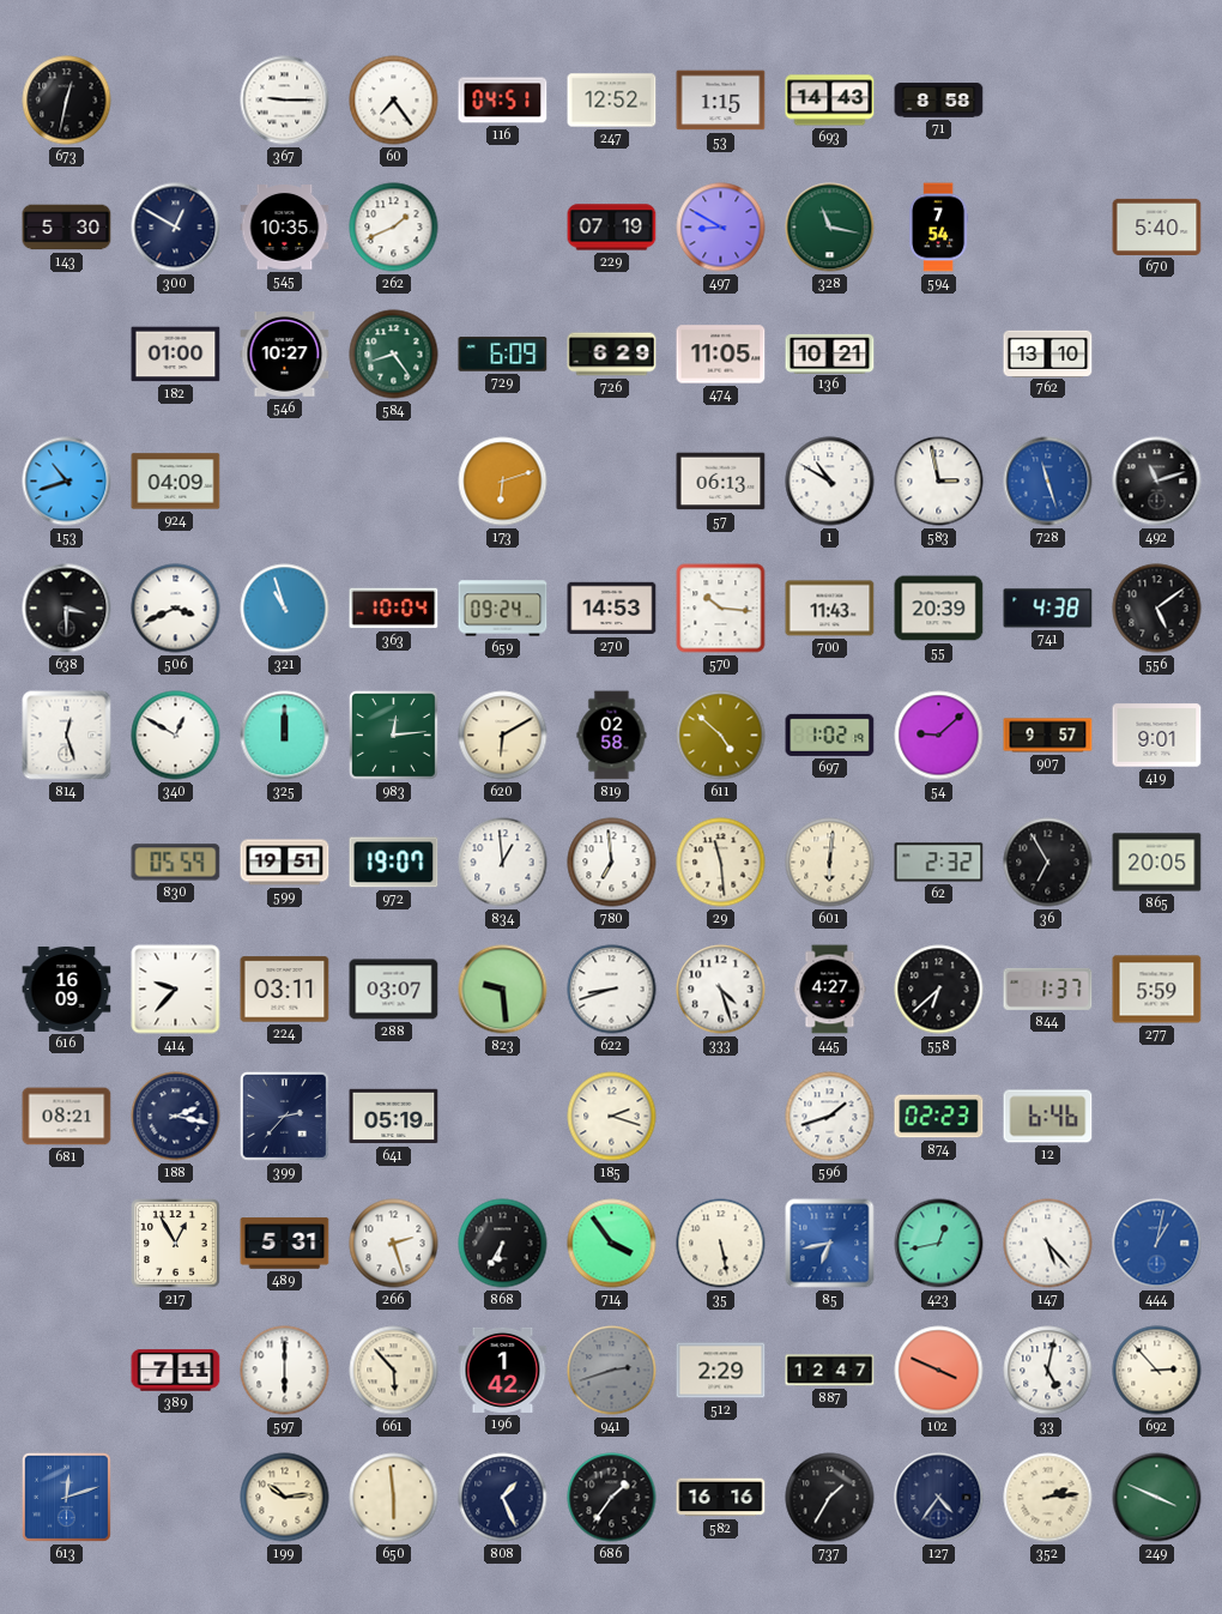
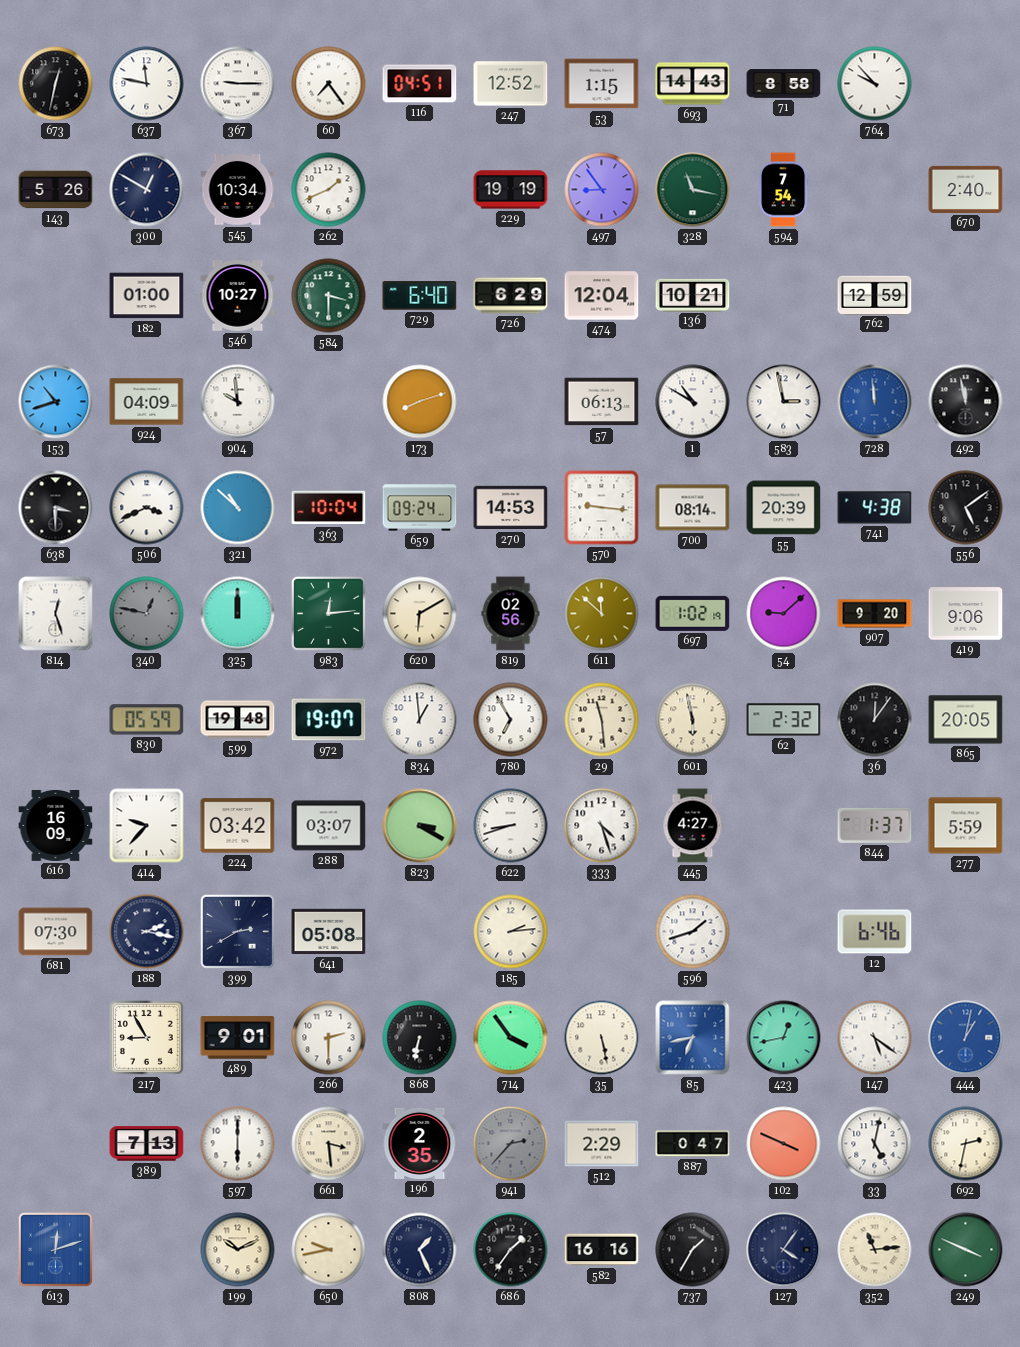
637: none -> 11:47
764: none -> 9:53
143: 5:30 -> 5:26
545: 10:35 -> 10:34
229: 07:19 -> 19:19
497: 8:50 -> 8:54
670: 5:40 -> 2:40
584: 8:24 -> 3:30
729: 6:09 -> 6:40
474: 11:05 -> 12:04
762: 13:10 -> 12:59
904: none -> 9:59
173: 6:12 -> 8:12
728: 11:27 -> 11:59
492: 11:12 -> 11:58
321: 10:57 -> 10:52
570: 10:16 -> 9:16
700: 11:43 -> 08:14
340: 12:50 -> 12:47
340 dial: white -> grey
819: 02:58 -> 02:56
611: 4:52 -> 11:52
907: 9:57 -> 9:20
419: 9:01 -> 9:06
599: 19:51 -> 19:48
780: 6:59 -> 6:55
601: 6:01 -> 5:58
36: 6:55 -> 12:06
224: 03:11 -> 03:42
823: 9:29 -> 3:20
558: 6:38 -> none
681: 08:21 -> 07:30
399: 2:37 -> 2:40
641: 05:19 -> 05:08
185: 2:18 -> 2:14
874: 02:23 -> none
217: 12:55 -> 8:55
489: 5:31 -> 9:01
266: 2:27 -> 2:30
868: 6:35 -> 6:32
147: 5:23 -> 5:21
389: 7:11 -> 7:13
661: 5:53 -> 3:29
196: 1:42 -> 2:35
941: 2:42 -> 2:37
887: 12:47 -> 0:47
692: 2:53 -> 2:32
199: 10:14 -> 10:11
650: 5:59 -> 9:43
127: 4:36 -> 4:06
352: 2:14 -> 11:14
